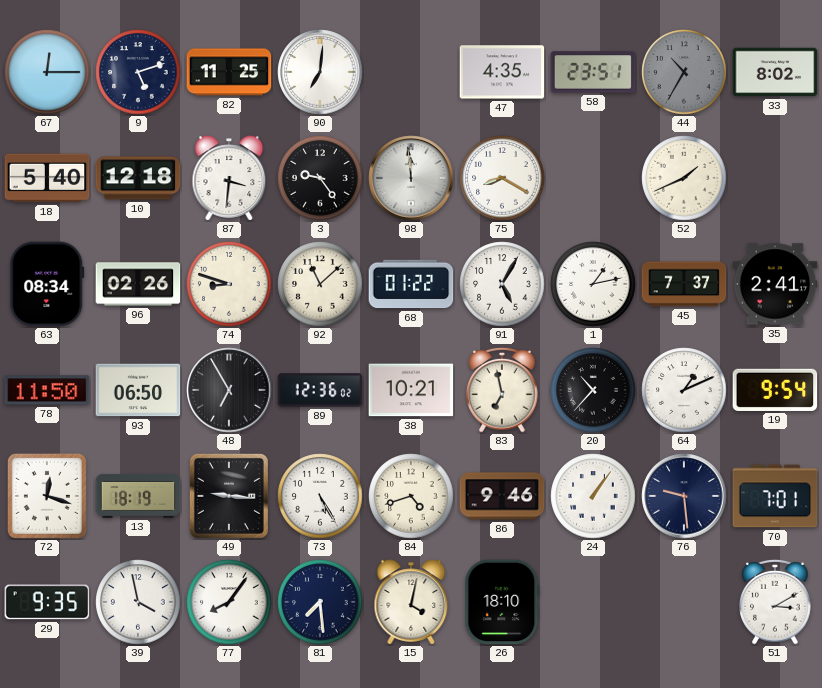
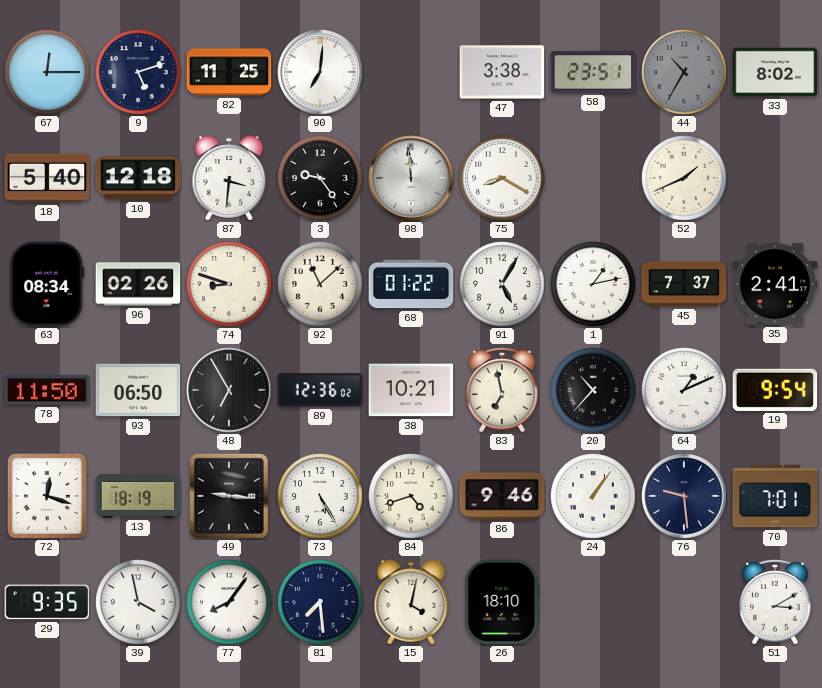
47: 4:35 -> 3:38
